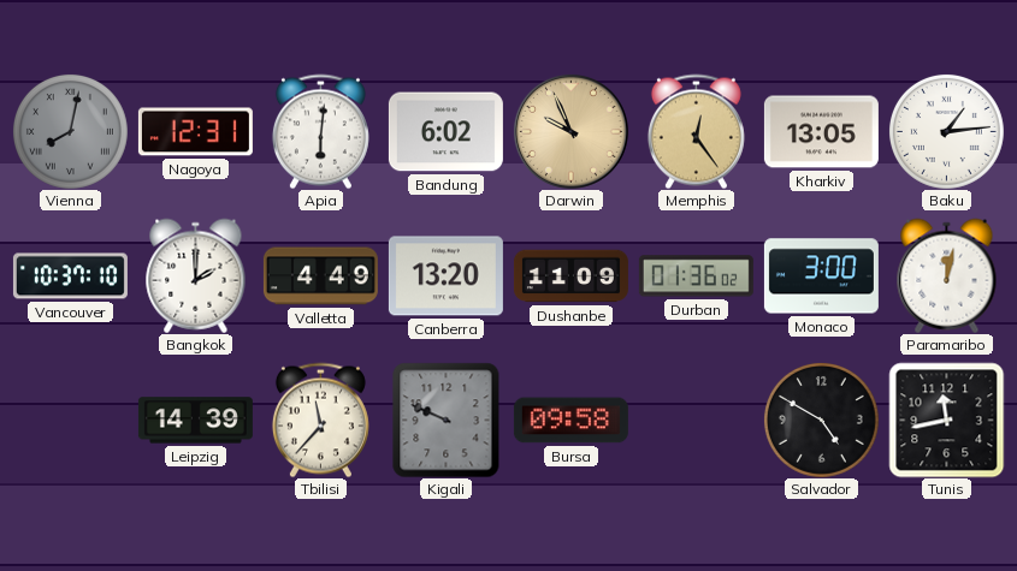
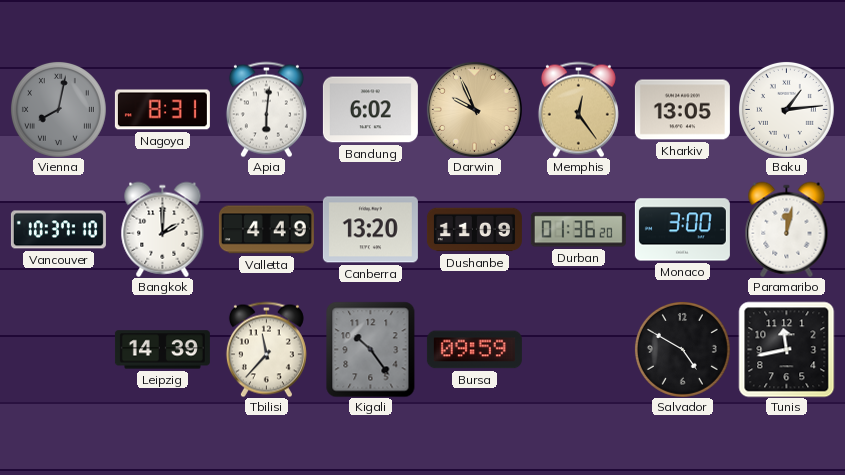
Nagoya: 12:31 -> 8:31
Durban: 01:36:02 -> 01:36:20
Kigali: 9:49 -> 10:24
Bursa: 09:58 -> 09:59
